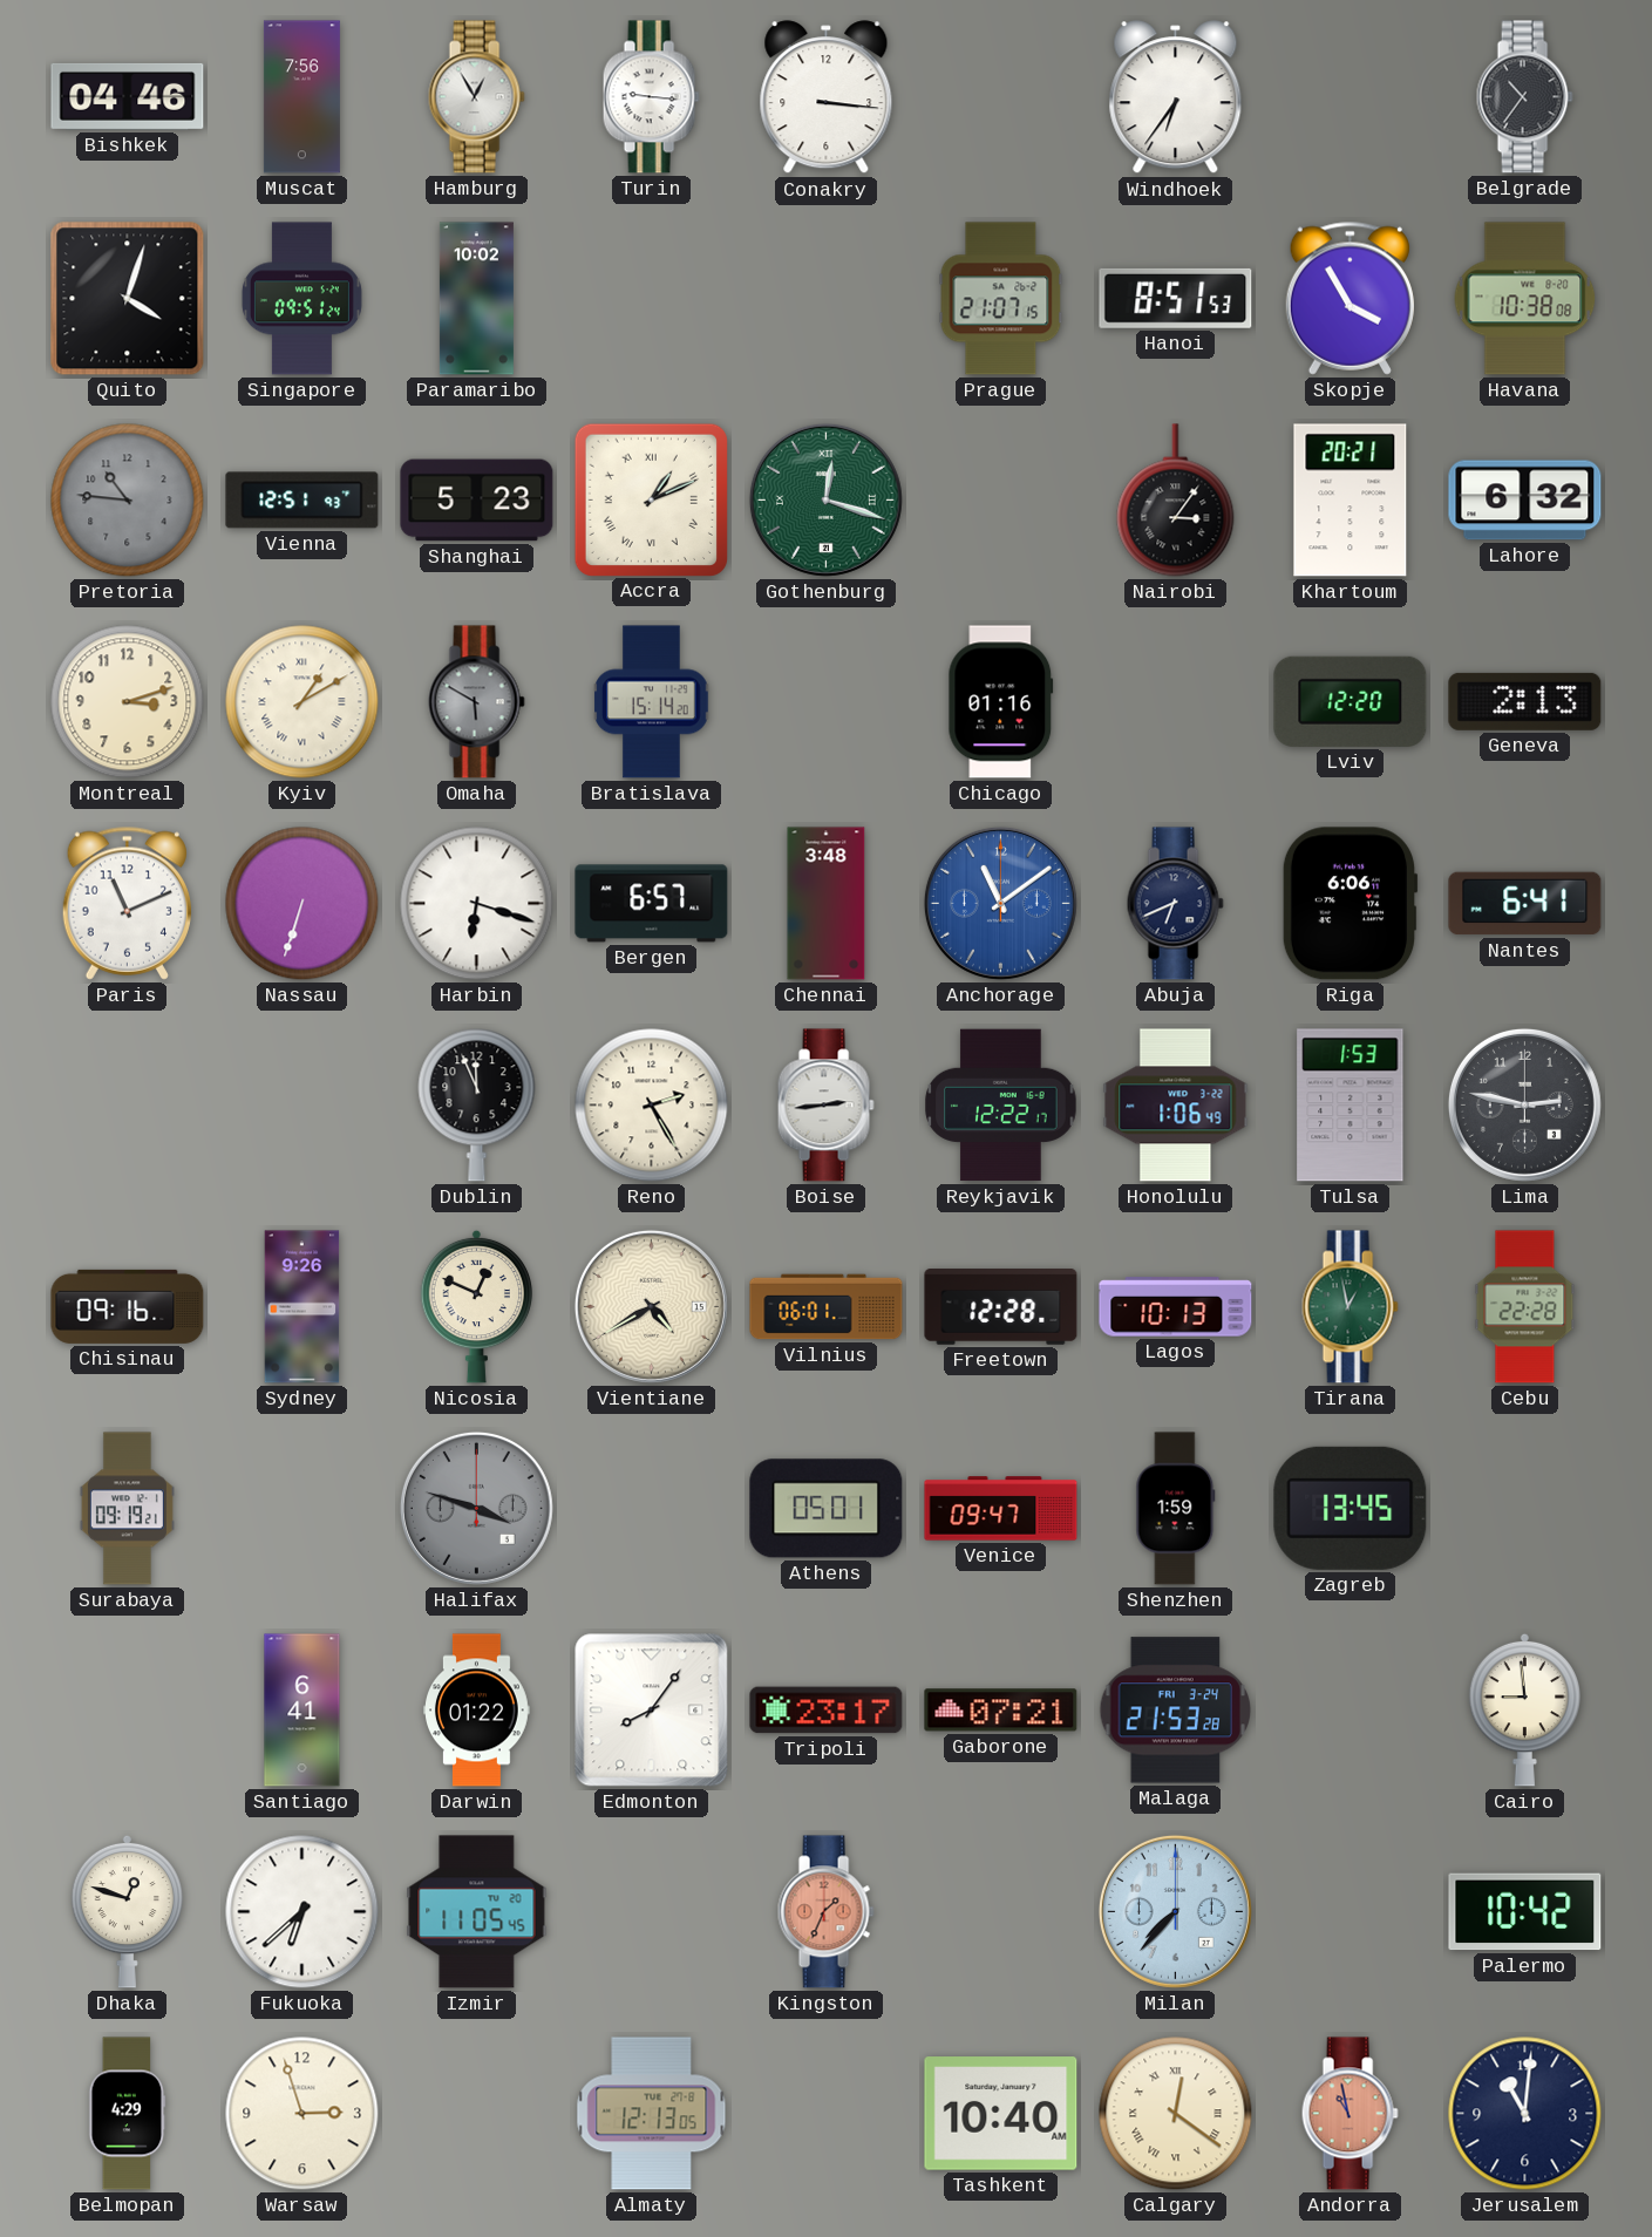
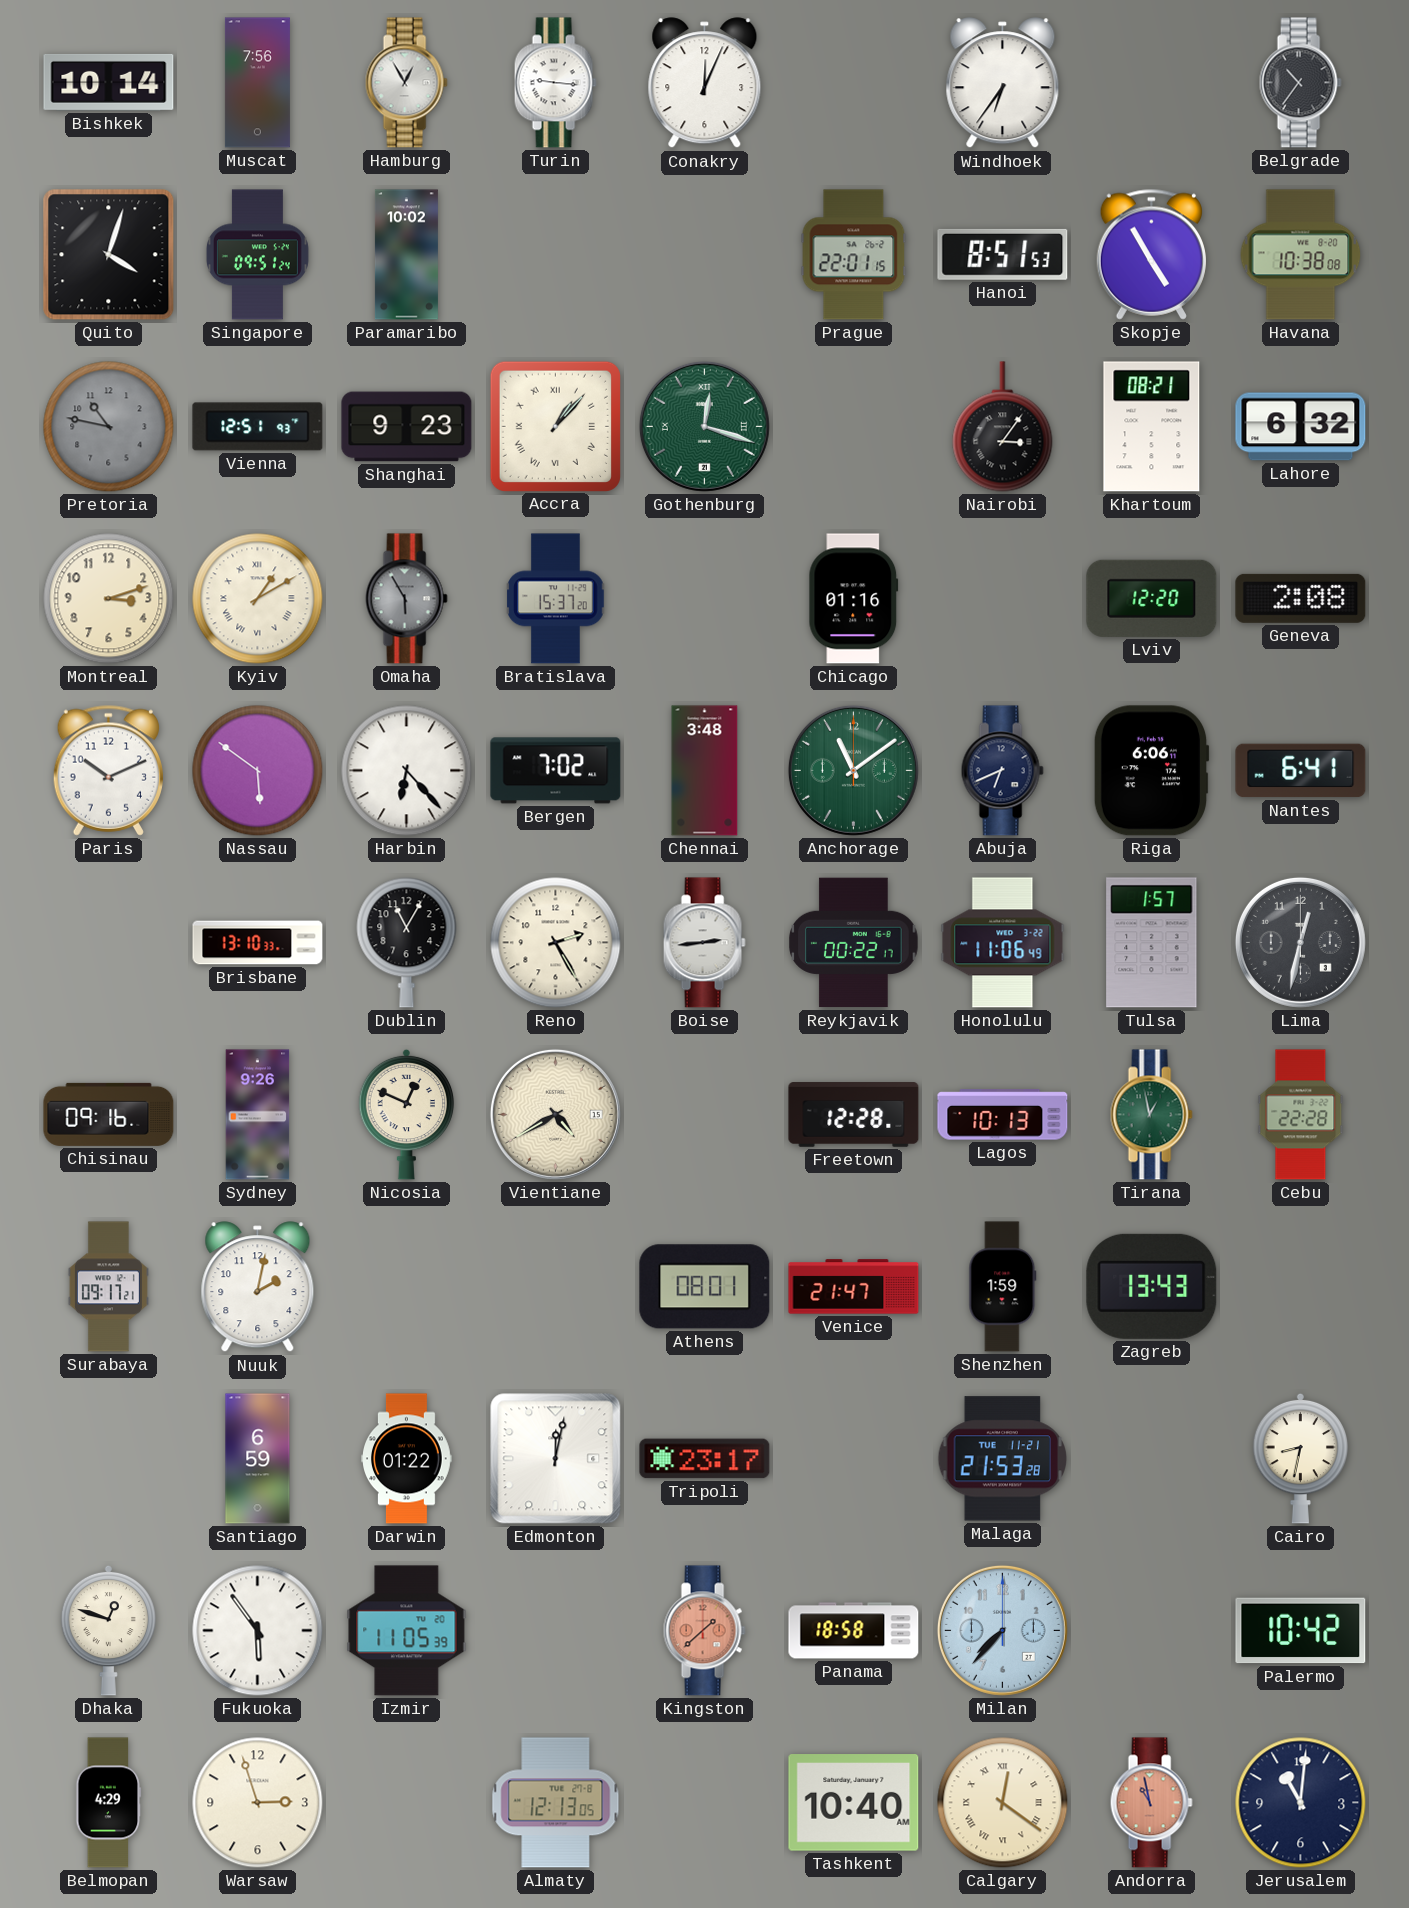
Bishkek: 04:46 -> 10:14
Conakry: 3:16 -> 12:04
Prague: 21:07 -> 22:01
Skopje: 3:55 -> 4:55
Pretoria: 10:46 -> 10:47
Shanghai: 5:23 -> 9:23
Accra: 1:11 -> 1:07
Khartoum: 20:21 -> 08:21
Omaha: 5:50 -> 5:55
Bratislava: 15:14 -> 15:37
Geneva: 2:13 -> 2:08
Paris: 11:11 -> 10:11
Nassau: 6:33 -> 5:51
Harbin: 6:18 -> 6:23
Bergen: 6:57 -> 7:02
Anchorage dial: blue -> green
Brisbane: none -> 13:10
Dublin: 11:56 -> 11:05
Reykjavik: 12:22 -> 00:22
Honolulu: 1:06 -> 11:06
Tulsa: 1:53 -> 1:57
Lima: 2:47 -> 12:32
Vilnius: 06:01 -> none
Surabaya: 09:19 -> 09:17
Nuuk: none -> 2:02
Halifax: 3:48 -> none
Athens: 05:01 -> 08:01
Venice: 09:47 -> 21:47
Zagreb: 13:45 -> 13:43
Santiago: 6:41 -> 6:59
Edmonton: 8:06 -> 12:02
Gaborone: 07:21 -> none
Malaga date: FRI 3-24 -> TUE 11-21
Cairo: 8:59 -> 8:32
Fukuoka: 6:38 -> 5:54
Izmir: 11:05:45 -> 11:05:39
Kingston: 1:34 -> 1:38
Panama: none -> 18:58
